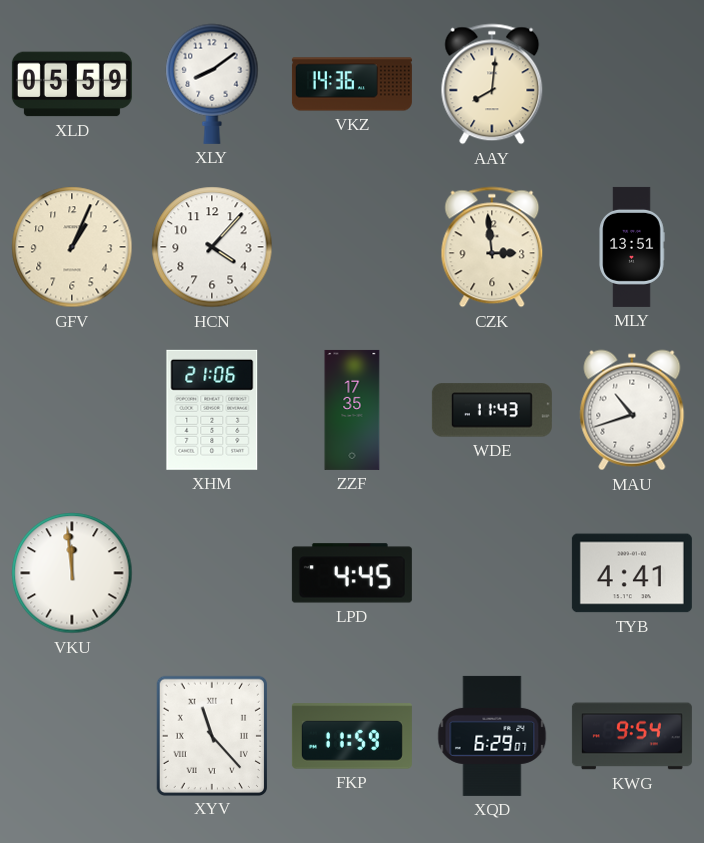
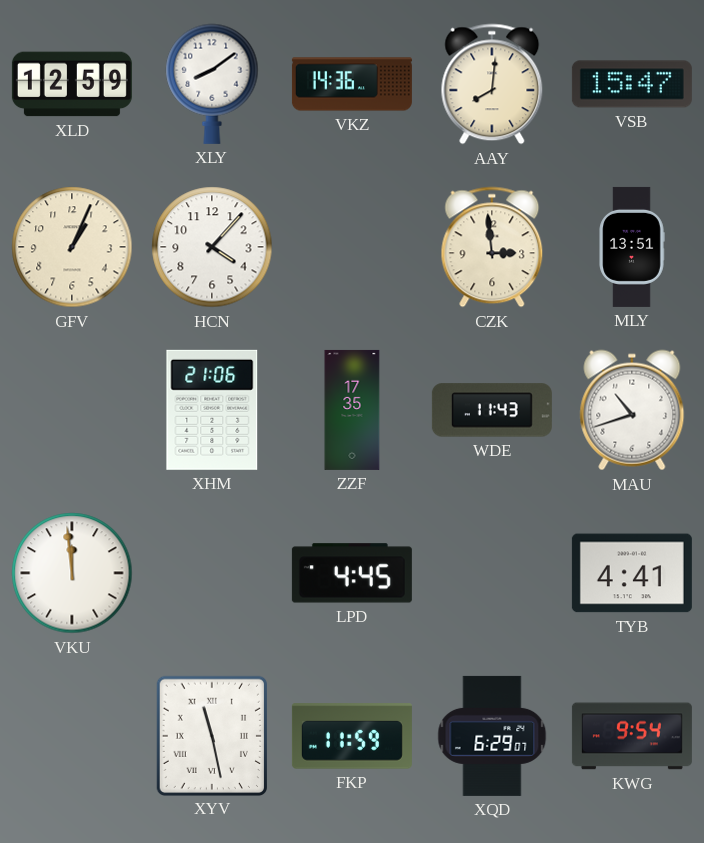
XLD: 05:59 -> 12:59
VSB: none -> 15:47
XYV: 11:23 -> 11:28
